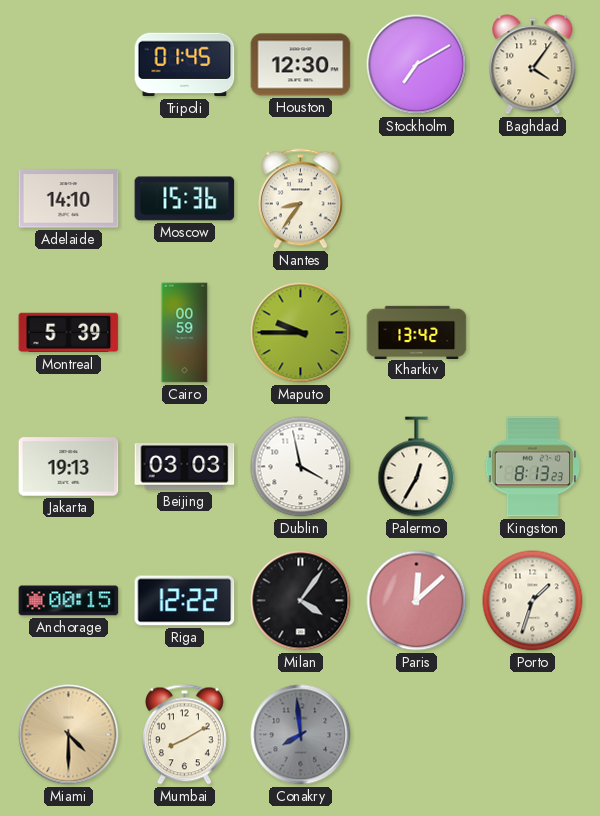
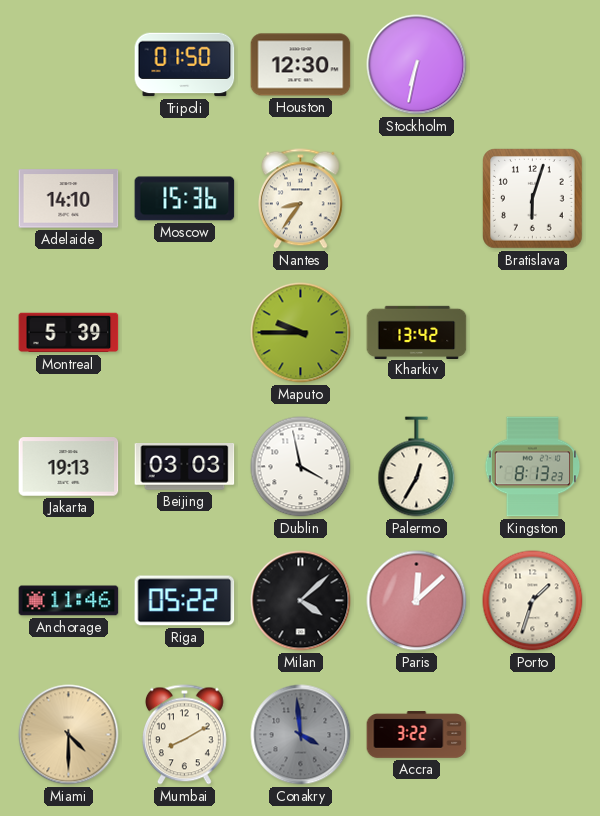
Tripoli: 01:45 -> 01:50
Stockholm: 7:10 -> 6:32
Baghdad: 4:06 -> none
Bratislava: none -> 6:03
Cairo: 00:59 -> none
Anchorage: 00:15 -> 11:46
Riga: 12:22 -> 05:22
Milan: 4:06 -> 4:08
Conakry: 7:59 -> 3:59
Accra: none -> 3:22
